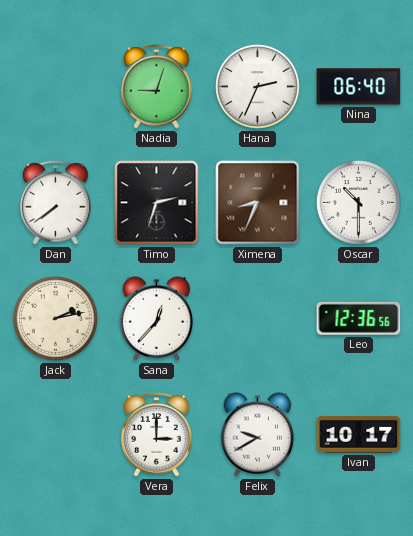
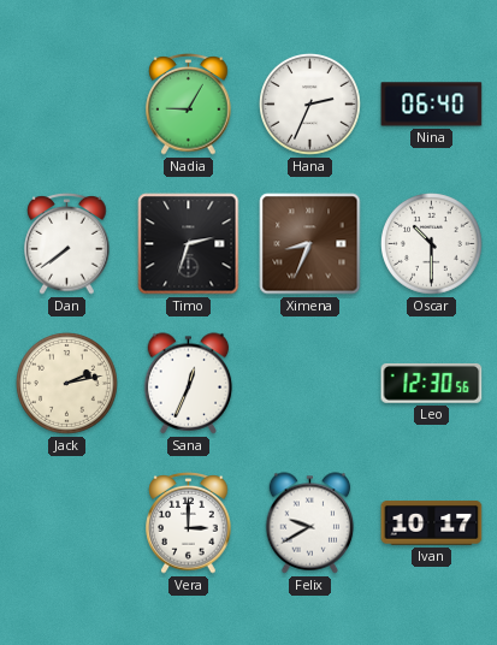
Nadia: 9:03 -> 9:05
Sana: 12:37 -> 12:34
Leo: 12:36 -> 12:30
